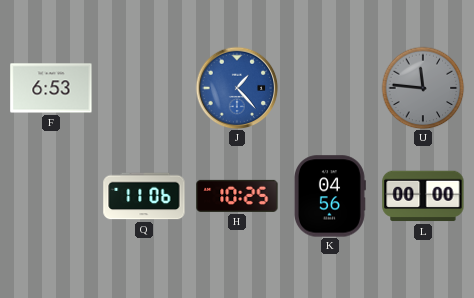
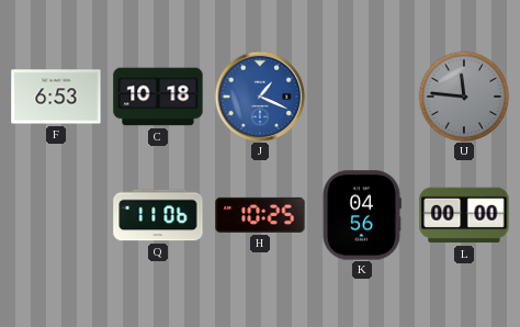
C: none -> 10:18
J: 1:23 -> 1:19
